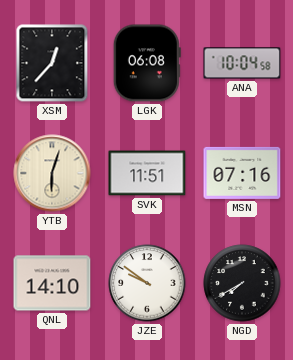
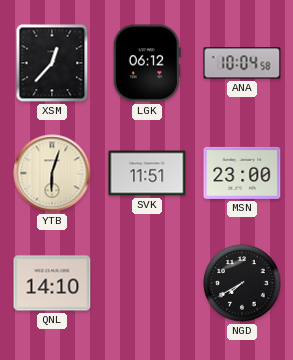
LGK: 06:08 -> 06:12
MSN: 07:16 -> 23:00
JZE: 9:51 -> none
